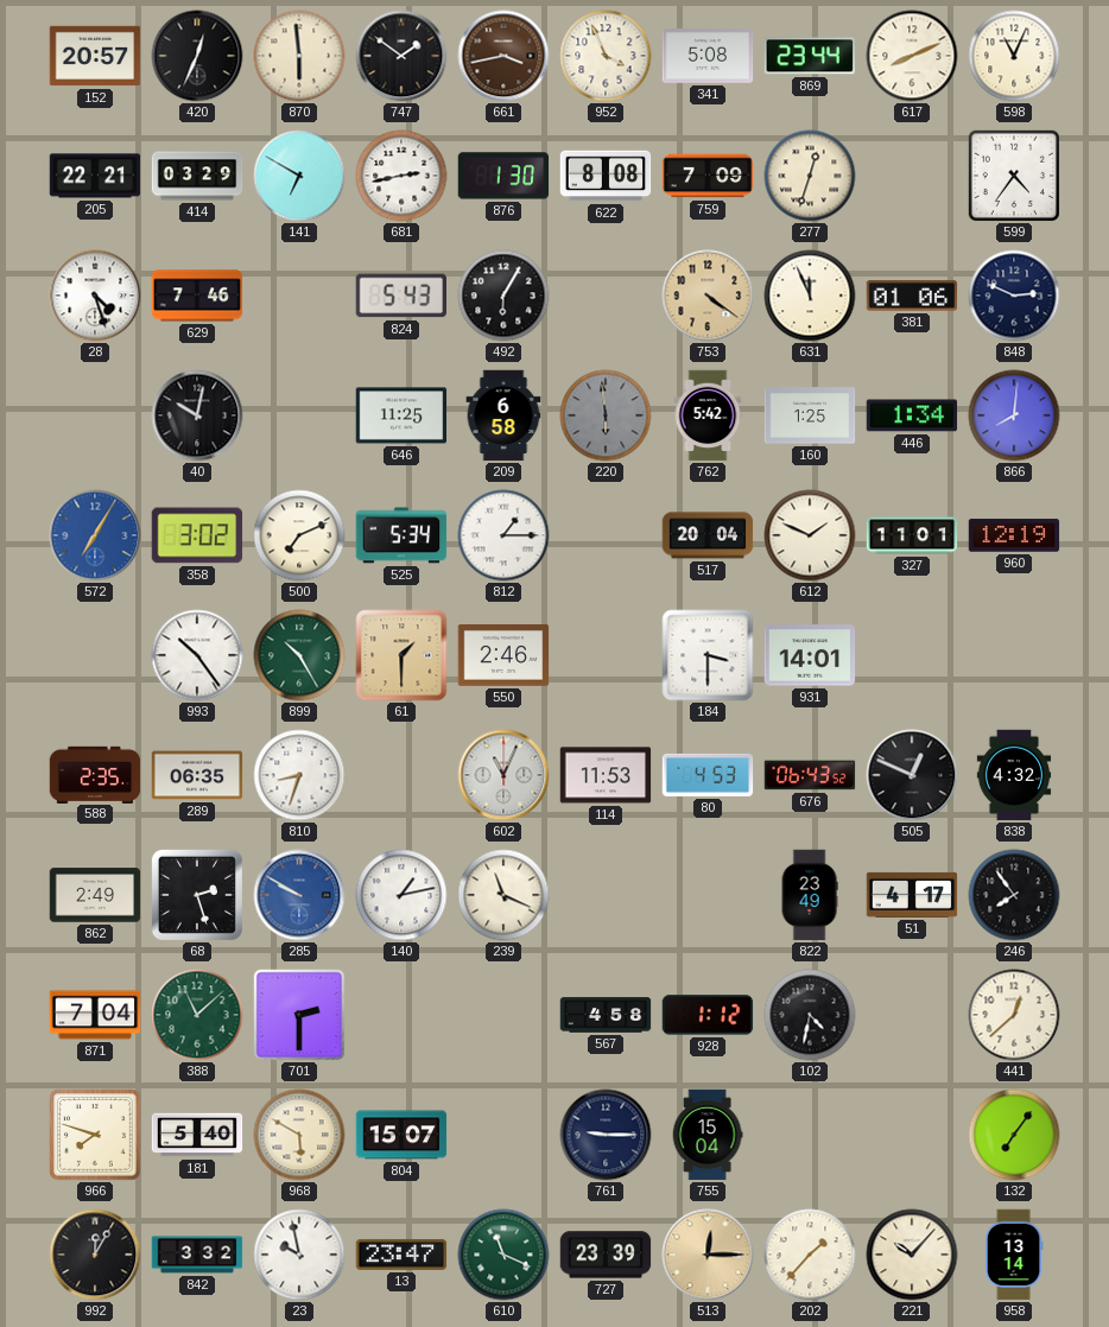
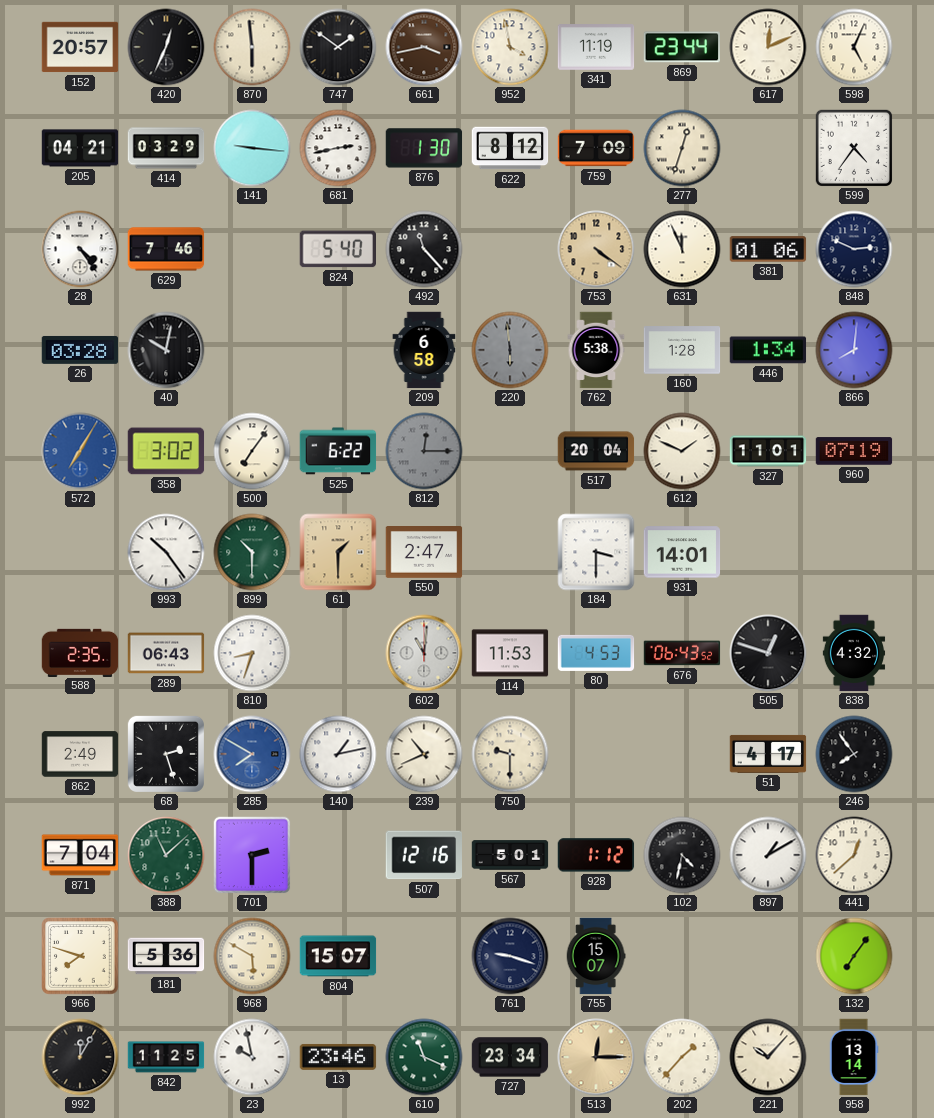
952: 3:56 -> 3:58
341: 5:08 -> 11:19
617: 8:11 -> 12:11
598: 11:04 -> 5:04
205: 22:21 -> 04:21
141: 6:50 -> 9:16
622: 8:08 -> 8:12
28: 4:27 -> 4:24
824: 5:43 -> 5:40
492: 6:05 -> 11:23
26: none -> 03:28
646: 11:25 -> none
762: 5:42 -> 5:38
160: 1:25 -> 1:28
500: 7:11 -> 7:06
525: 5:34 -> 6:22
812: 1:15 -> 12:15
812 dial: white -> grey
960: 12:19 -> 07:19
899: 10:25 -> 10:30
550: 2:46 -> 2:47
289: 06:35 -> 06:43
602: 11:04 -> 11:01
505: 12:49 -> 12:48
285: 9:50 -> 7:50
239: 11:19 -> 10:41
750: none -> 9:30
822: 23:49 -> none
507: none -> 12:16
567: 4:58 -> 5:01
897: none -> 1:10
181: 5:40 -> 5:36
761: 9:15 -> 9:18
755: 15:04 -> 15:07
842: 3:32 -> 11:25
13: 23:47 -> 23:46
727: 23:39 -> 23:34
